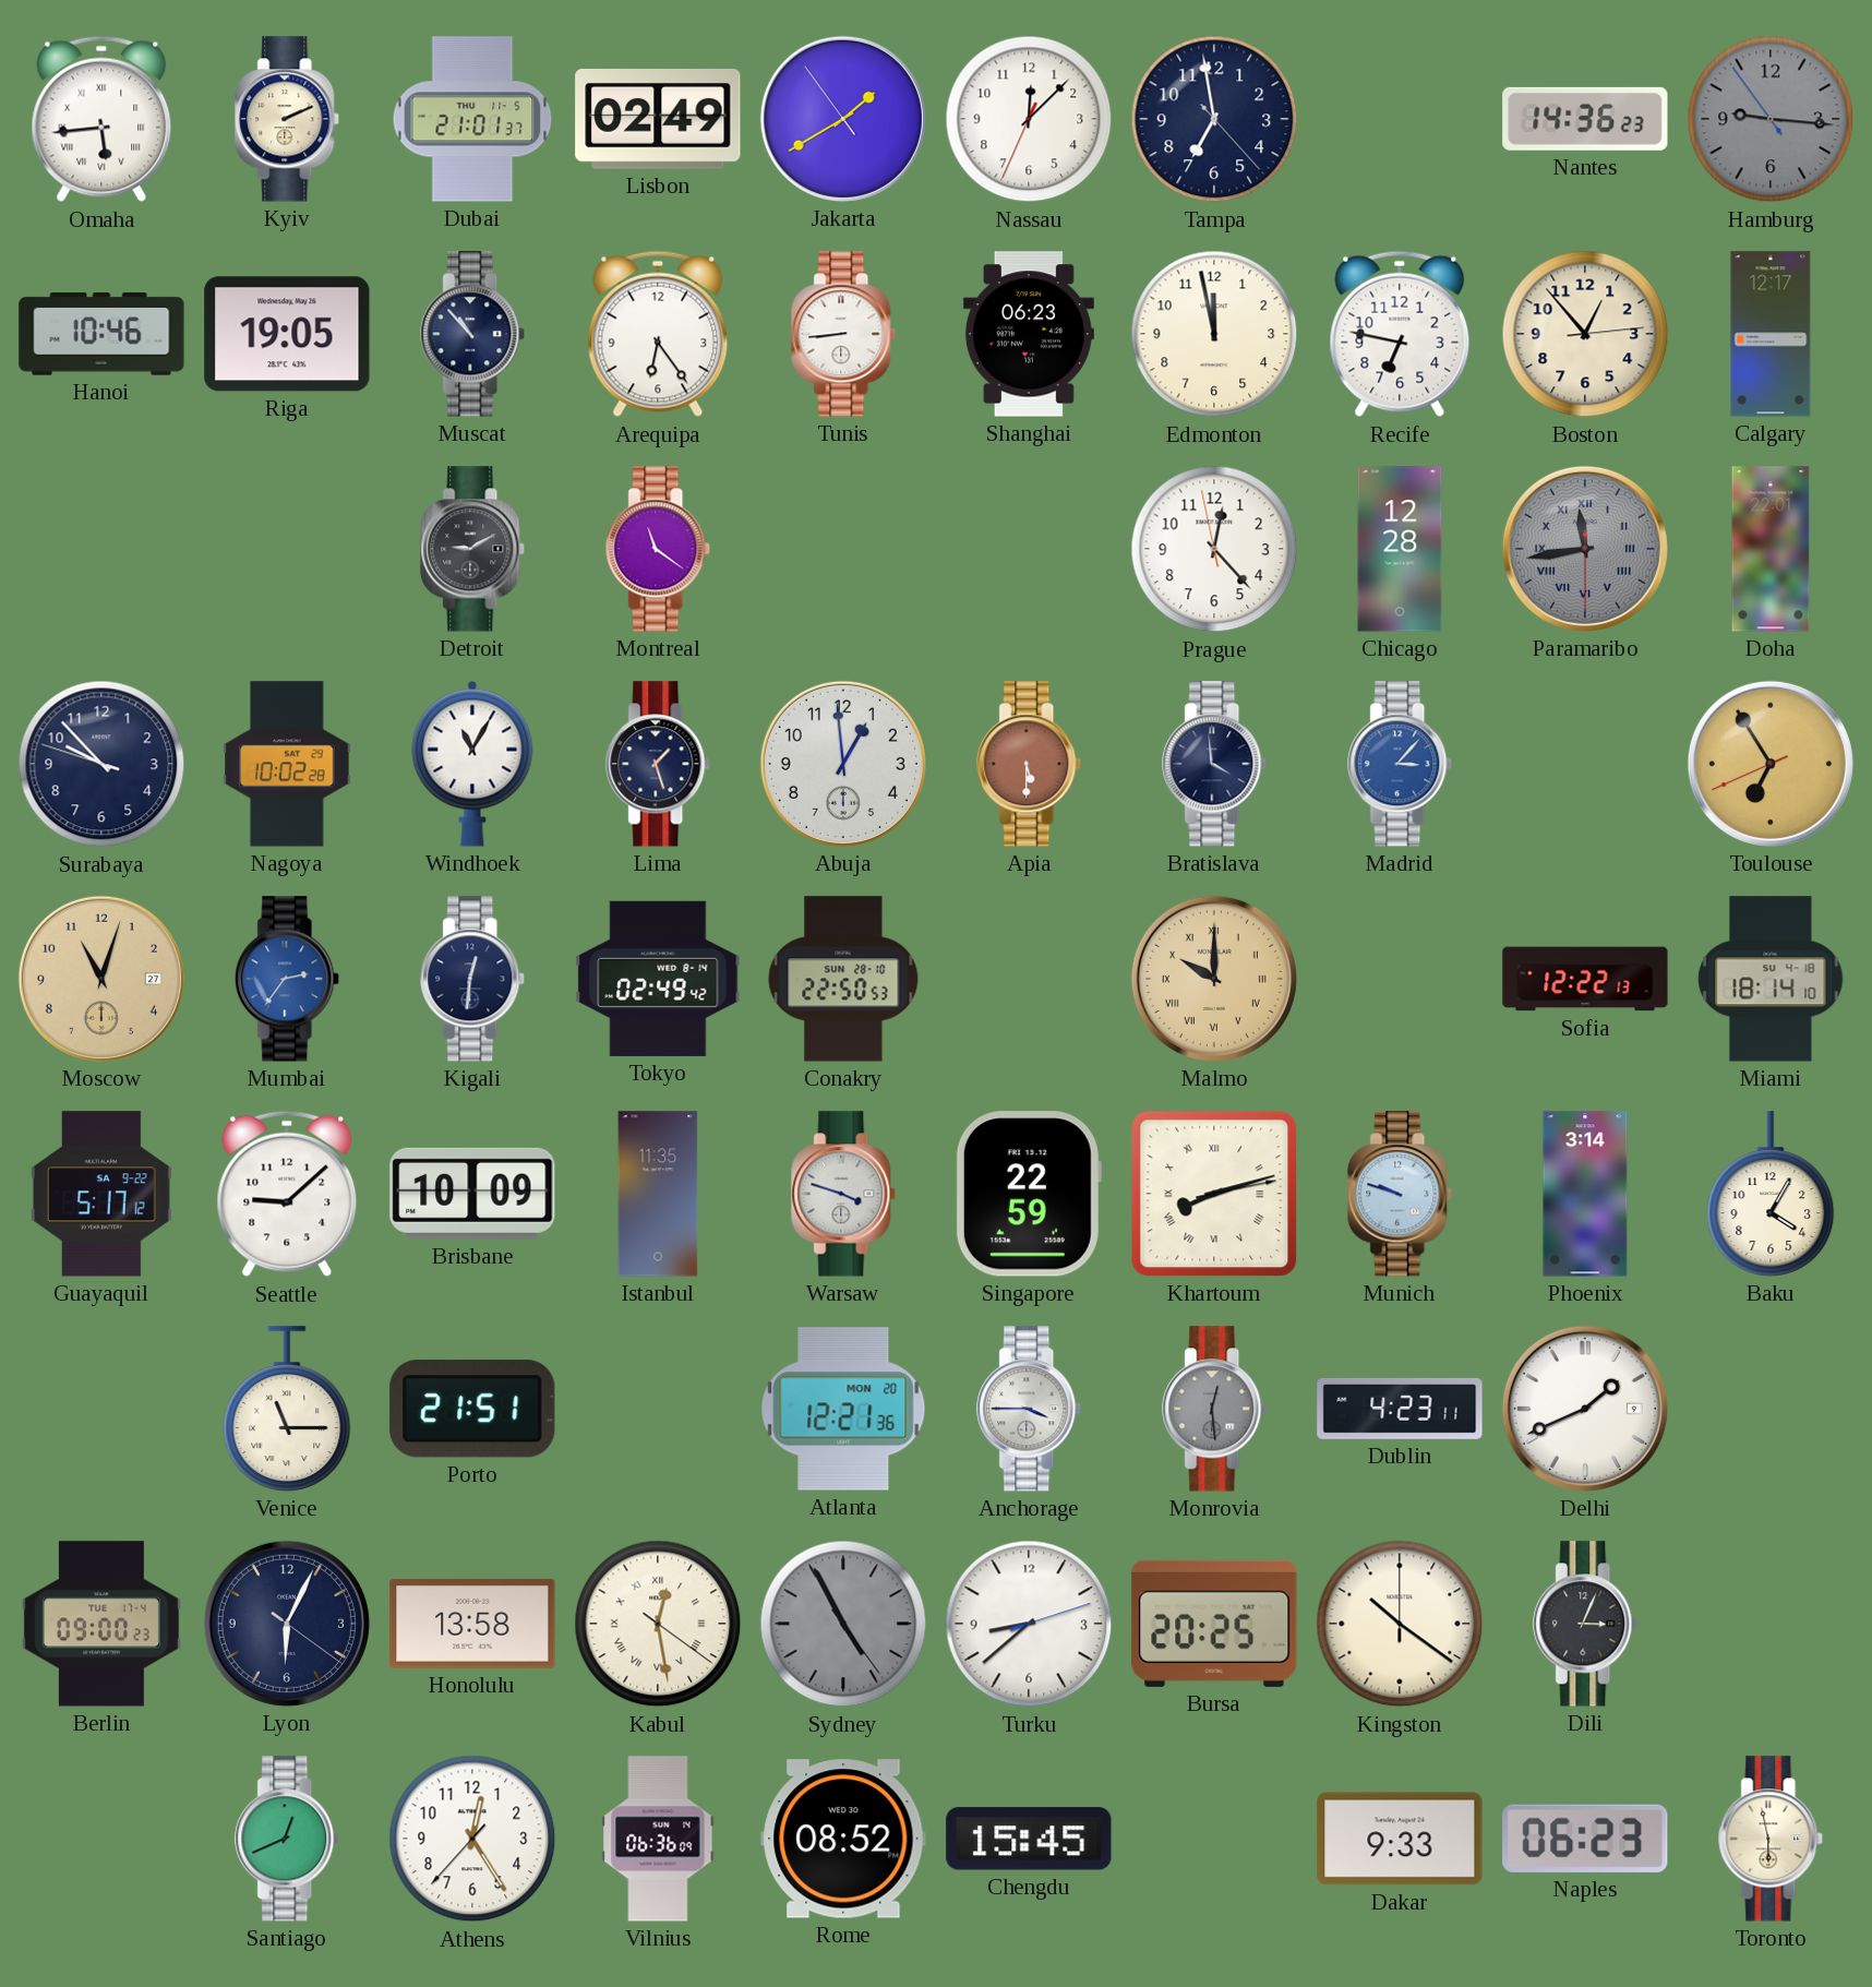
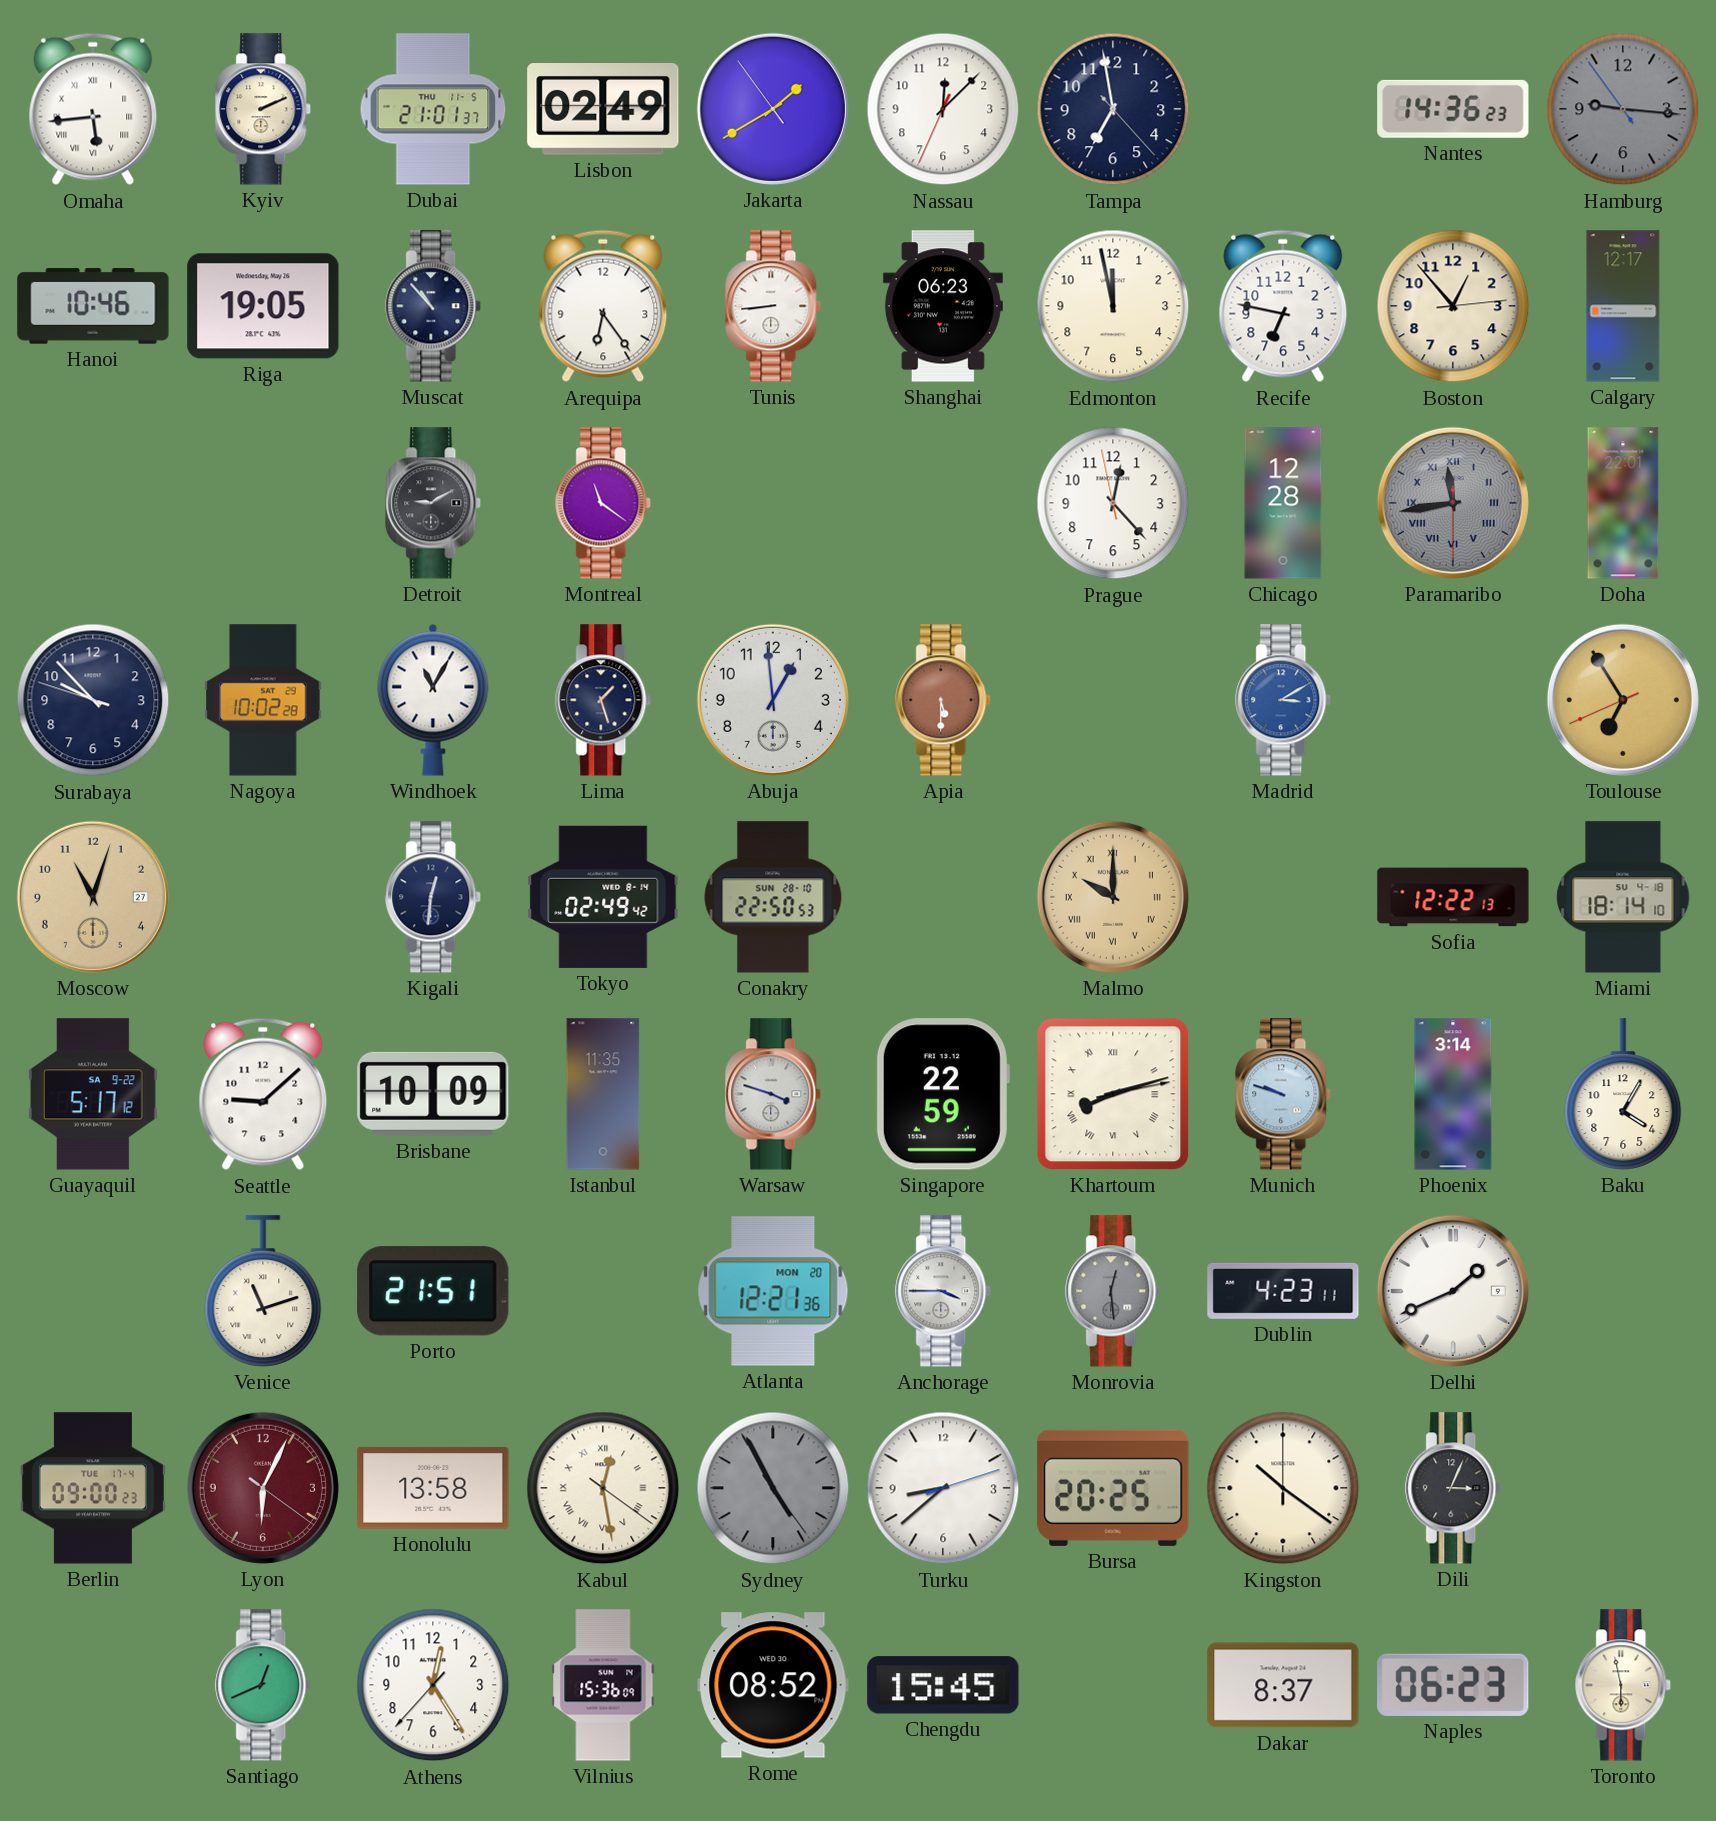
Bratislava: 3:59 -> none
Madrid: 3:07 -> 3:10
Mumbai: 2:36 -> none
Venice: 11:15 -> 11:12
Lyon dial: navy -> burgundy
Vilnius: 06:36 -> 15:36
Dakar: 9:33 -> 8:37
